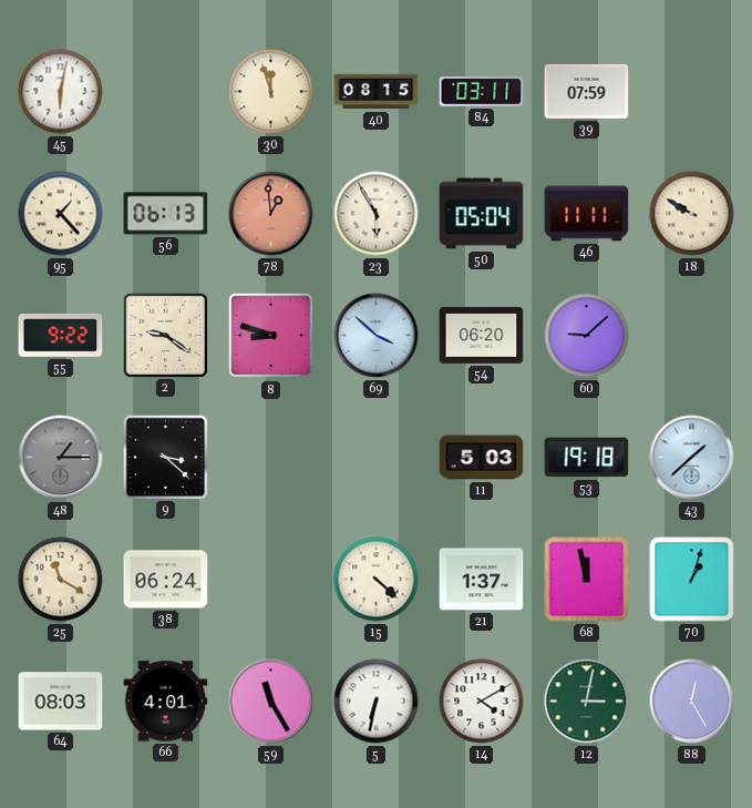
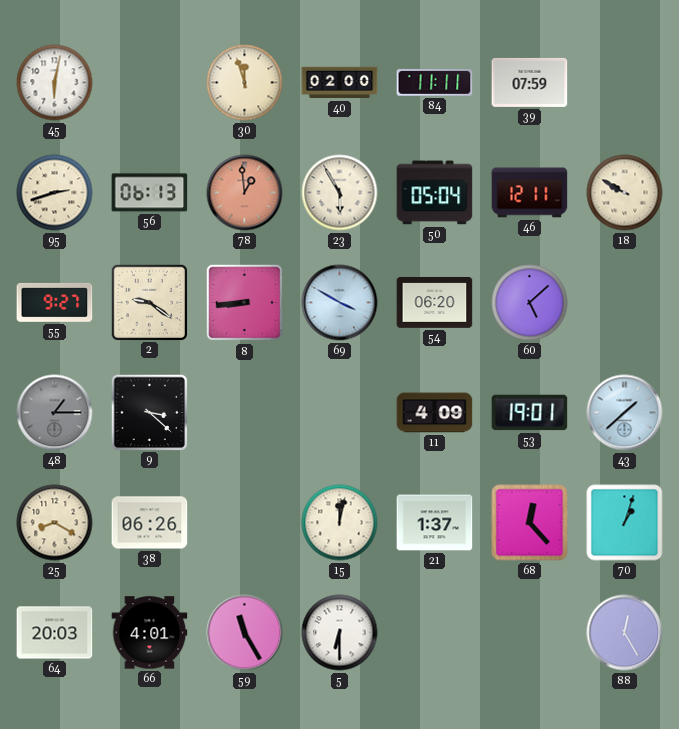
40: 08:15 -> 02:00
84: 03:11 -> 11:11
95: 1:23 -> 2:42
46: 11:11 -> 12:11
55: 9:22 -> 9:27
8: 8:48 -> 8:44
69: 3:52 -> 3:50
60: 9:08 -> 5:08
11: 5:03 -> 4:09
53: 19:18 -> 19:01
25: 11:20 -> 8:20
38: 06:24 -> 06:26
15: 4:22 -> 12:02
68: 11:58 -> 12:23
64: 08:03 -> 20:03
5: 6:32 -> 6:30
14: 4:10 -> none
12: 3:02 -> none
